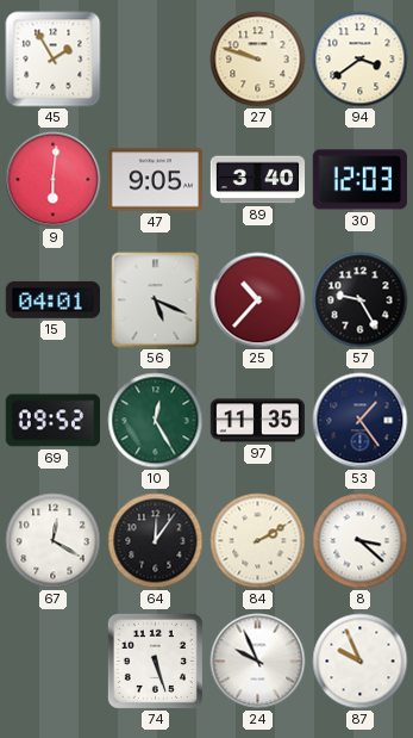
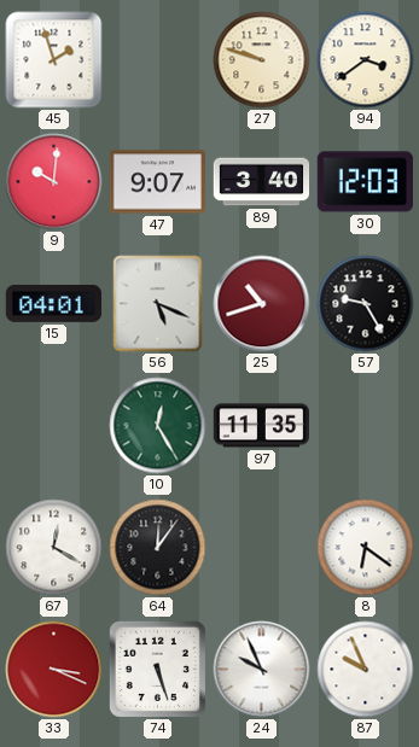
45: 1:55 -> 1:57
9: 6:01 -> 10:01
47: 9:05 -> 9:07
25: 10:37 -> 10:42
69: 09:52 -> none
53: 1:24 -> none
84: 2:10 -> none
8: 3:22 -> 6:21
33: none -> 3:19
